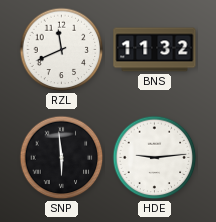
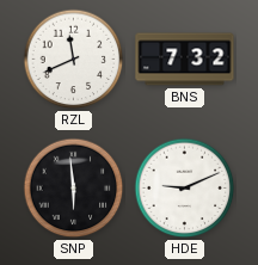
BNS: 11:32 -> 7:32
HDE: 9:14 -> 9:11
